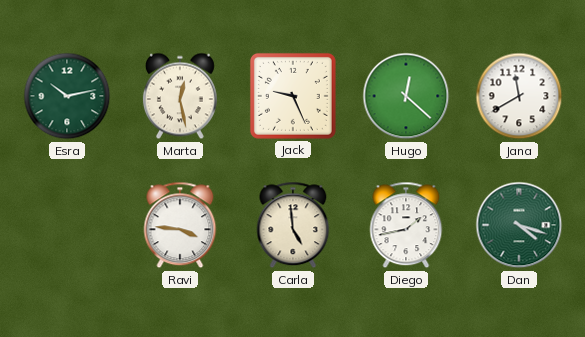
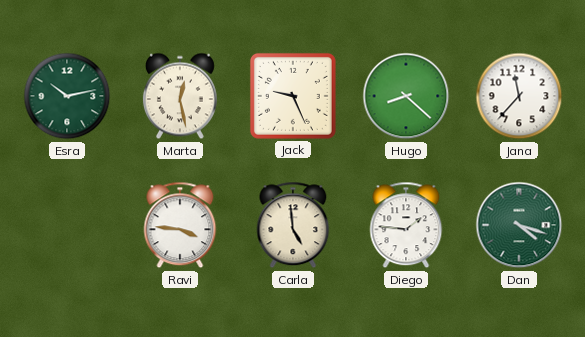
Hugo: 12:22 -> 8:22
Jana: 11:40 -> 11:37
Diego: 1:43 -> 1:46
